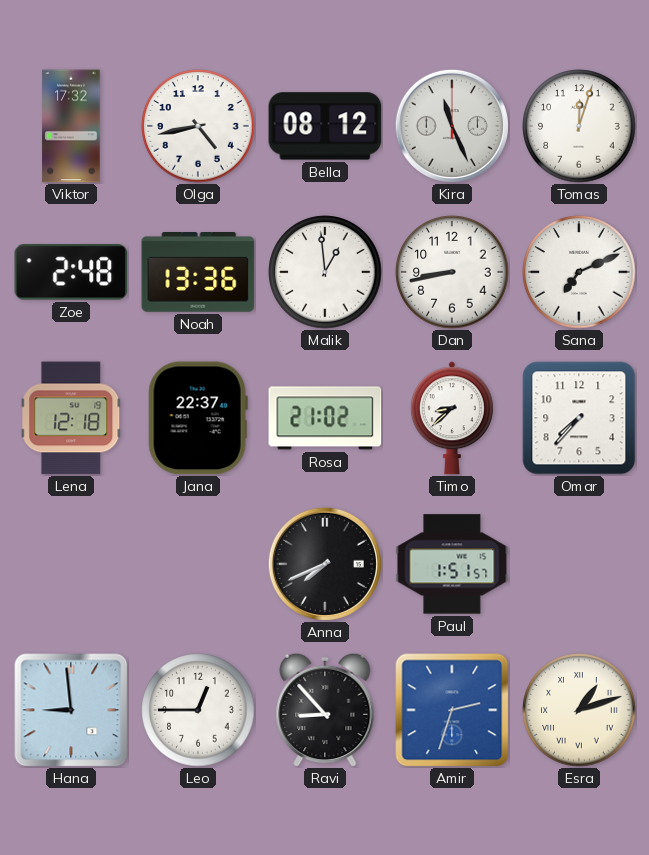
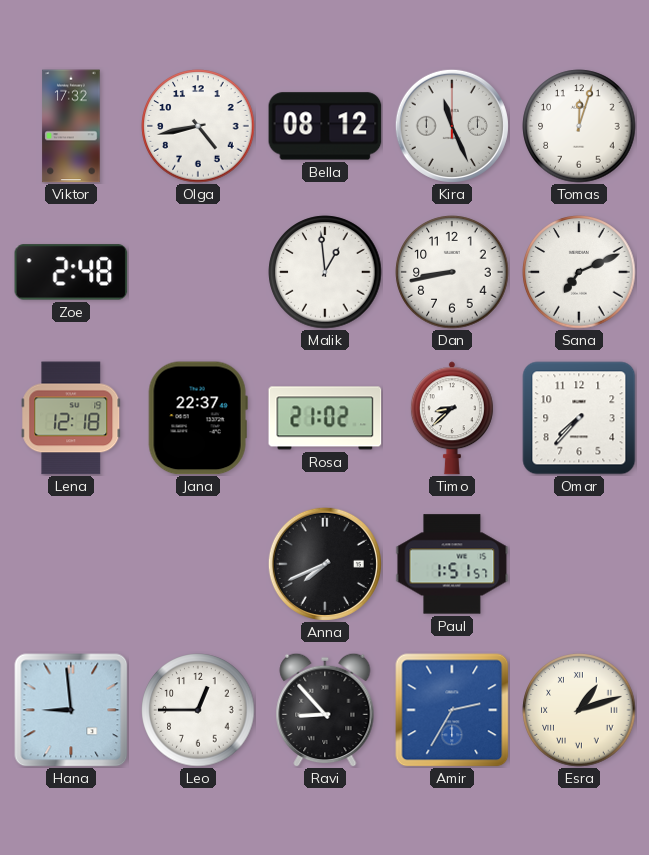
Noah: 13:36 -> none
Amir: 2:33 -> 2:35
